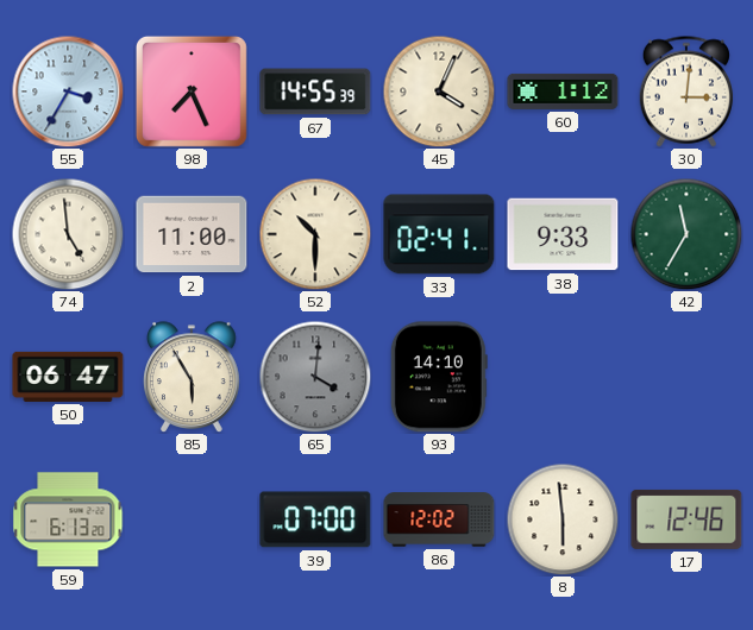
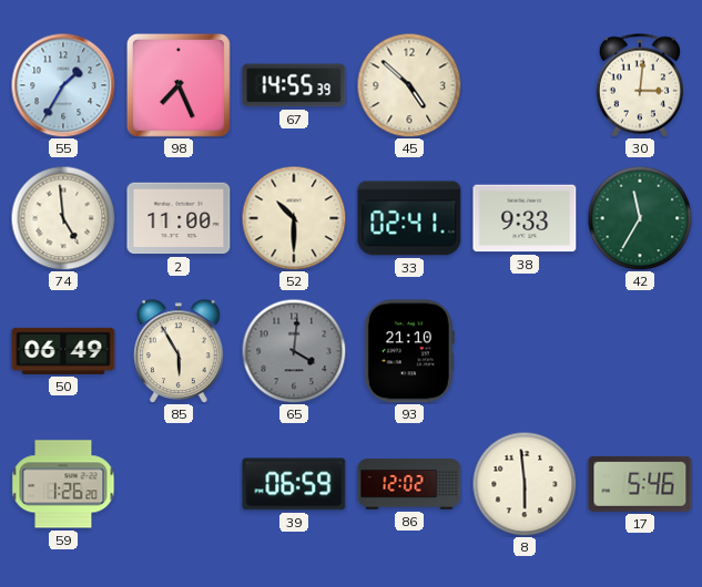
55: 3:35 -> 1:35
45: 4:04 -> 4:52
60: 1:12 -> none
50: 06:47 -> 06:49
93: 14:10 -> 21:10
59: 6:13 -> 1:26
39: 07:00 -> 06:59
17: 12:46 -> 5:46
